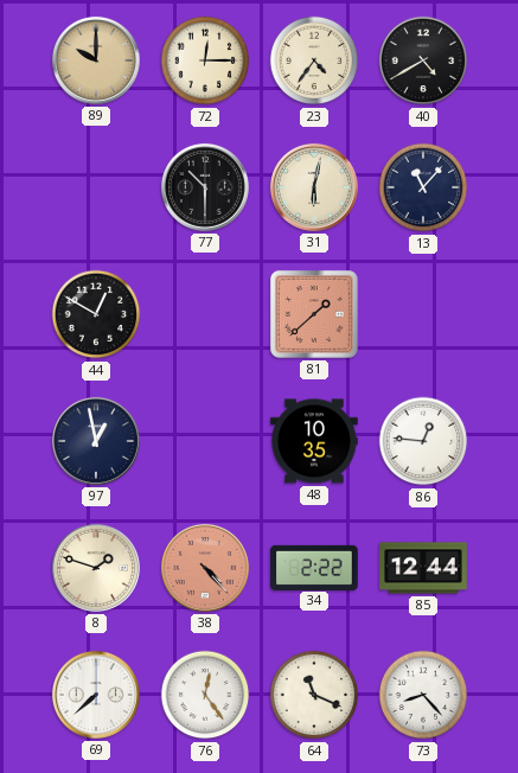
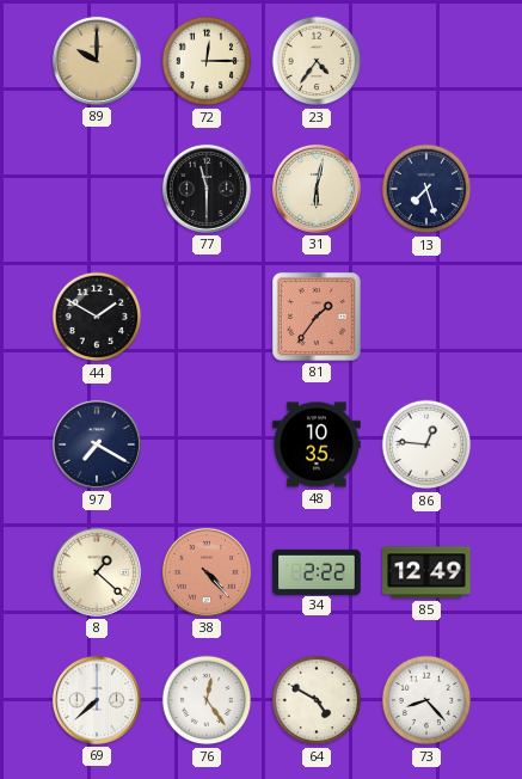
40: 4:40 -> none
77: 10:30 -> 11:30
13: 11:07 -> 7:27
44: 12:50 -> 1:50
81: 1:38 -> 1:36
97: 12:58 -> 7:20
8: 1:48 -> 1:22
85: 12:44 -> 12:49
64: 11:19 -> 4:50
